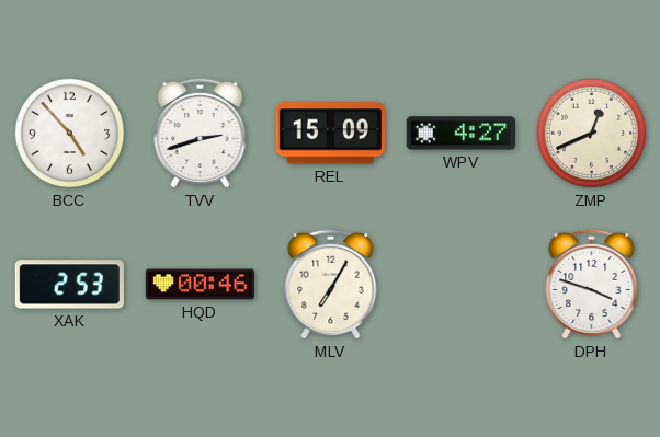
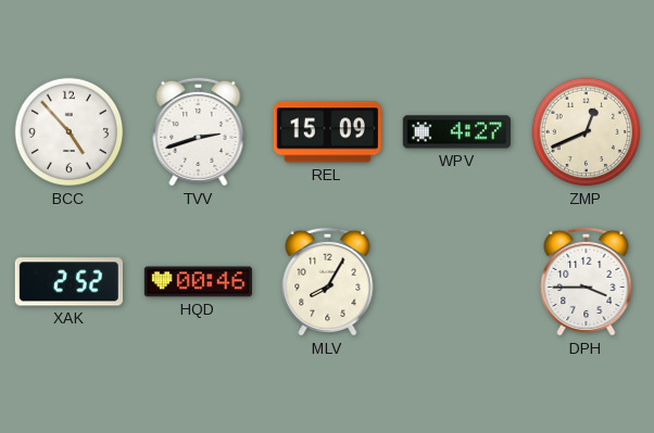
XAK: 2:53 -> 2:52
MLV: 7:05 -> 8:05
DPH: 3:48 -> 3:45
